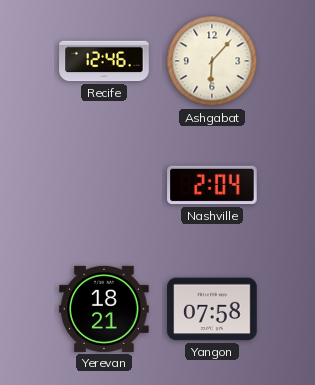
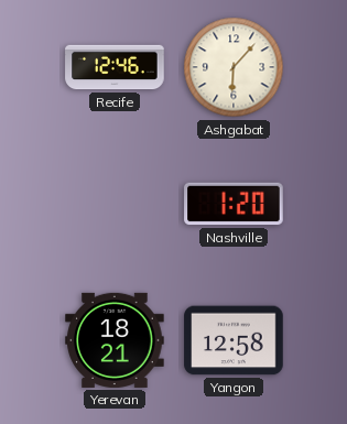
Nashville: 2:04 -> 1:20
Yangon: 07:58 -> 12:58
